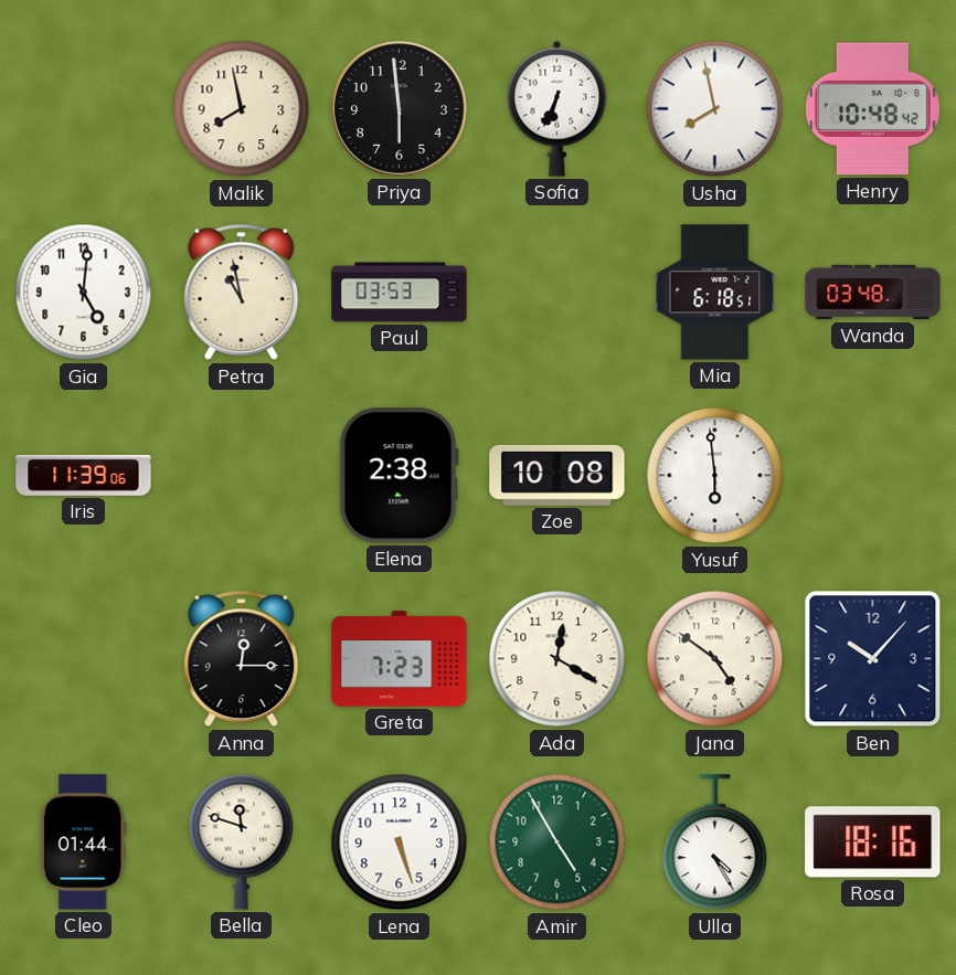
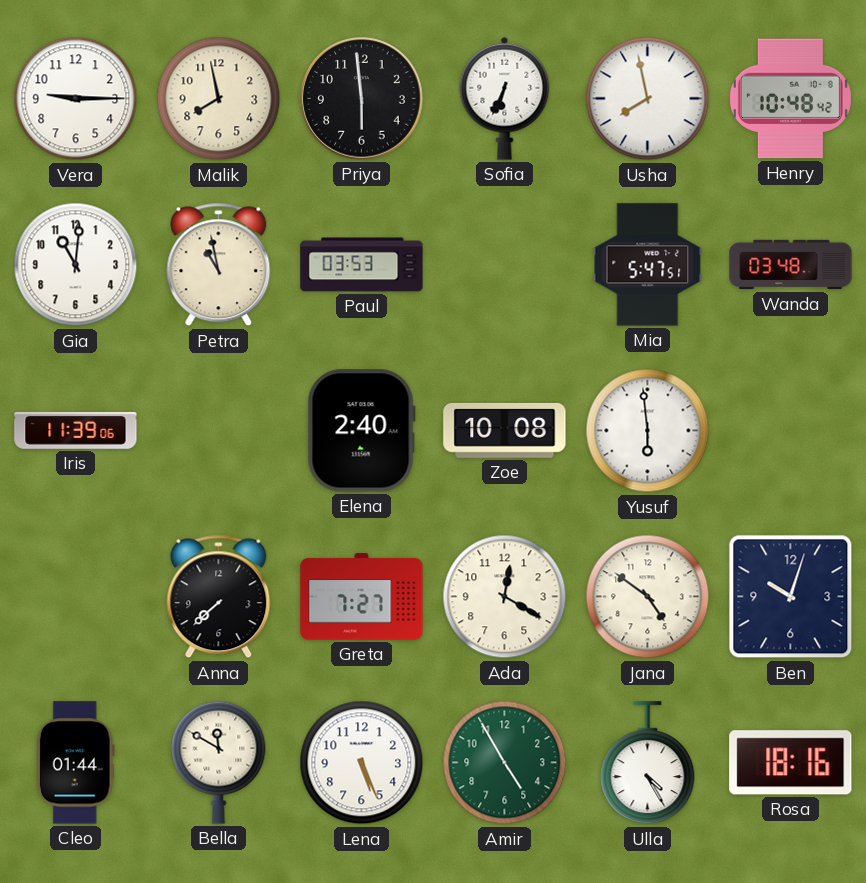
Vera: none -> 9:15
Gia: 5:01 -> 11:01
Mia: 6:18 -> 5:47
Elena: 2:38 -> 2:40
Anna: 12:15 -> 7:38
Greta: 7:23 -> 7:27
Ben: 10:07 -> 10:03
Bella: 11:48 -> 11:50
Lena: 5:27 -> 5:26
